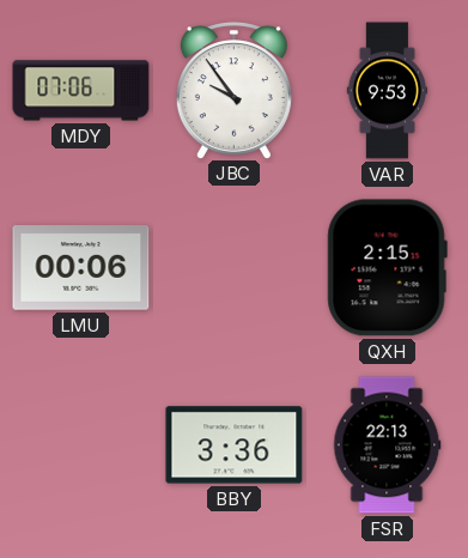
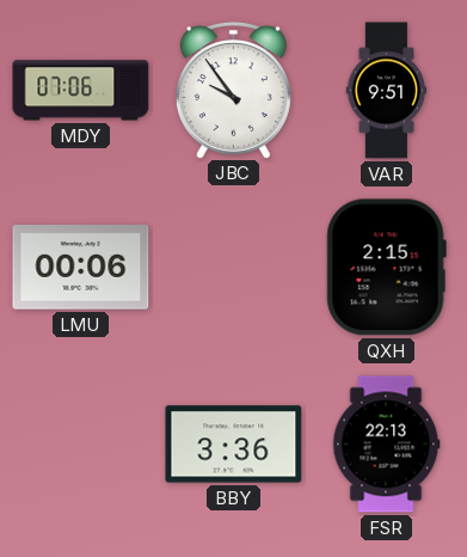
VAR: 9:53 -> 9:51
